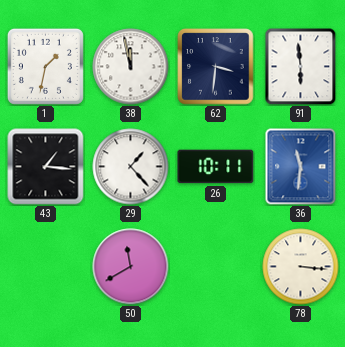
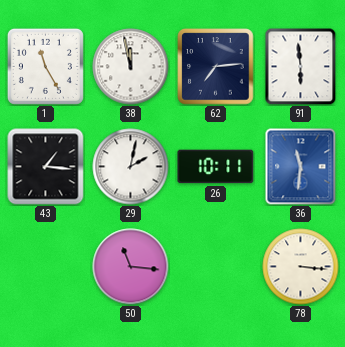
1: 1:32 -> 11:25
62: 3:31 -> 7:14
29: 1:23 -> 2:02
50: 11:40 -> 11:16
